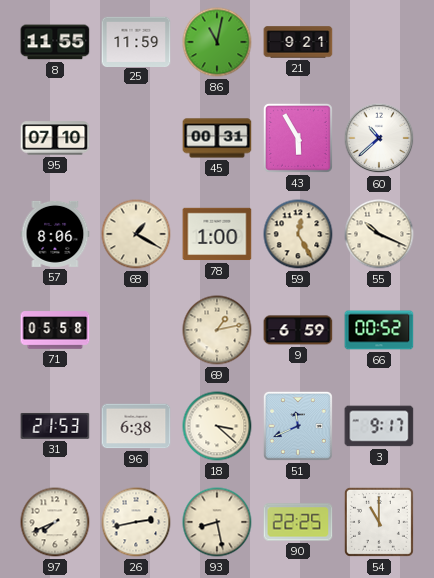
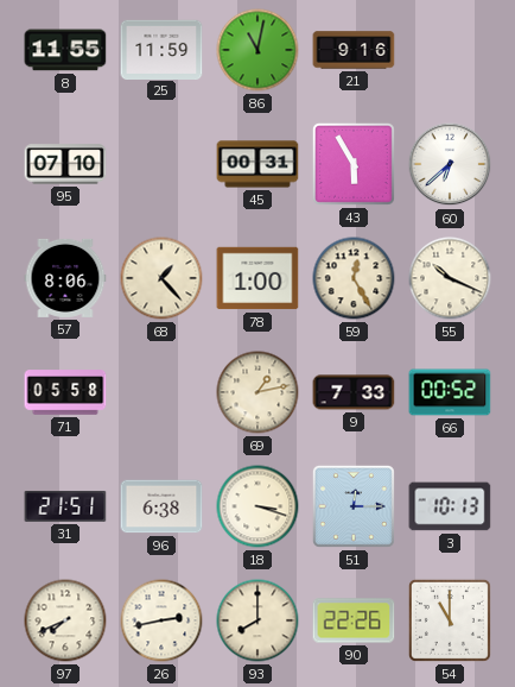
21: 9:21 -> 9:16
60: 10:38 -> 6:38
68: 1:20 -> 1:23
9: 6:59 -> 7:33
31: 21:53 -> 21:51
18: 3:22 -> 3:18
51: 11:41 -> 12:15
3: 9:17 -> 10:13
93: 8:28 -> 8:00
90: 22:25 -> 22:26
